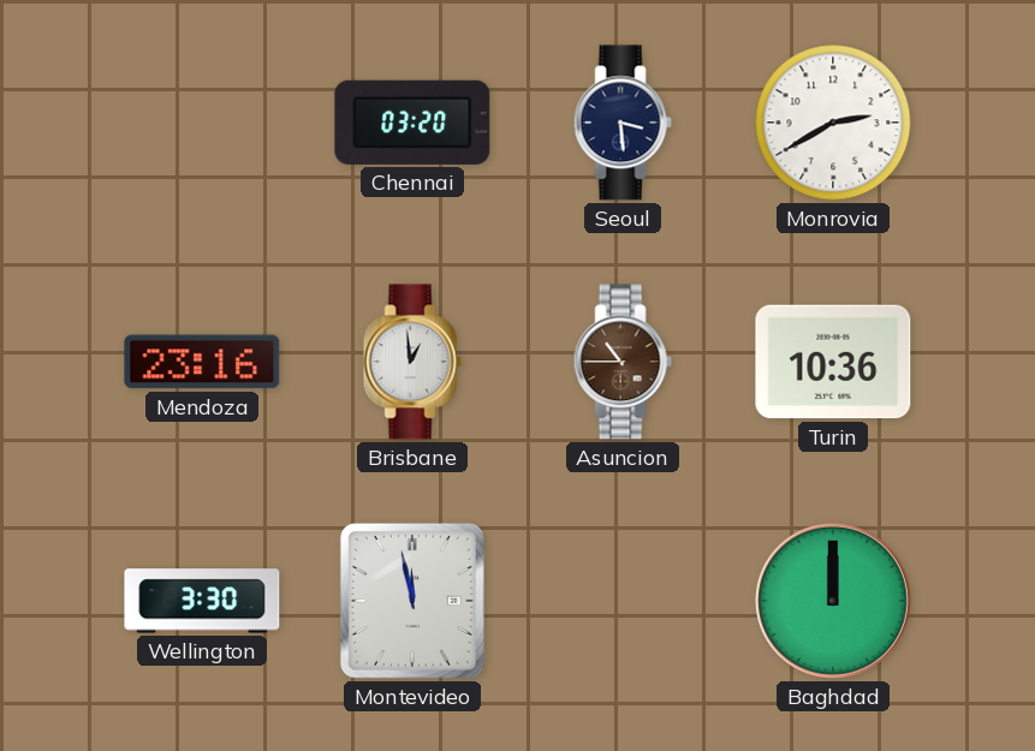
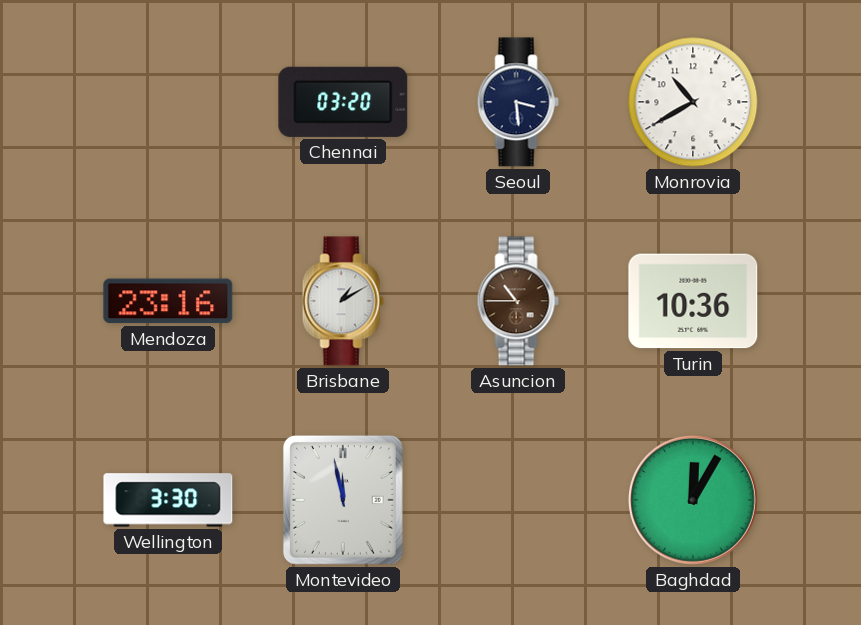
Monrovia: 2:40 -> 10:40
Brisbane: 12:59 -> 1:10
Baghdad: 12:00 -> 12:05
